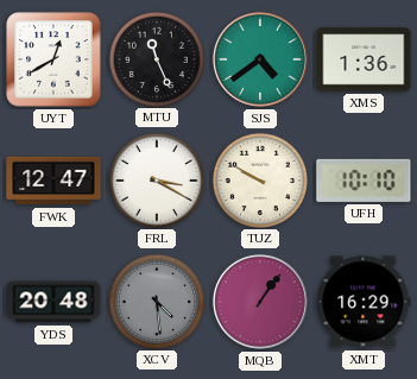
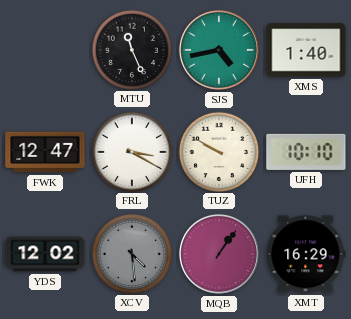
UYT: 12:40 -> none
SJS: 4:39 -> 4:43
XMS: 1:36 -> 1:40
YDS: 20:48 -> 12:02
